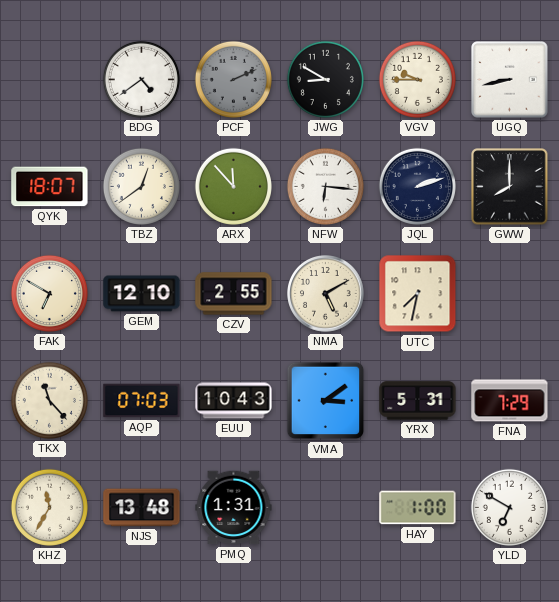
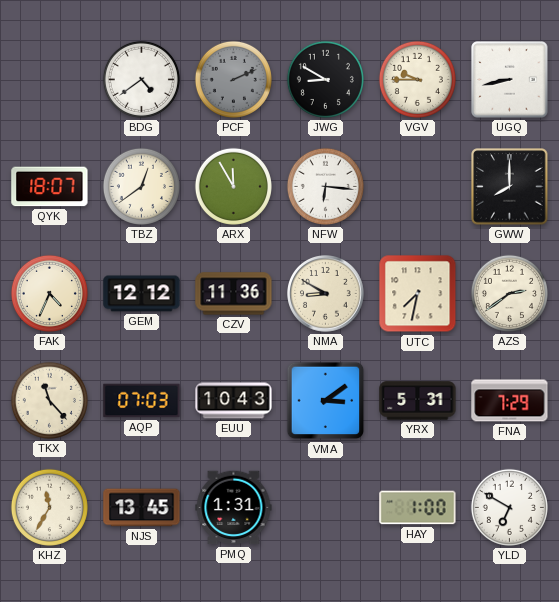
ARX: 11:53 -> 11:55
JQL: 2:12 -> none
FAK: 6:50 -> 4:34
GEM: 12:10 -> 12:12
CZV: 2:55 -> 11:36
NMA: 5:10 -> 8:50
AZS: none -> 2:39
NJS: 13:48 -> 13:45
